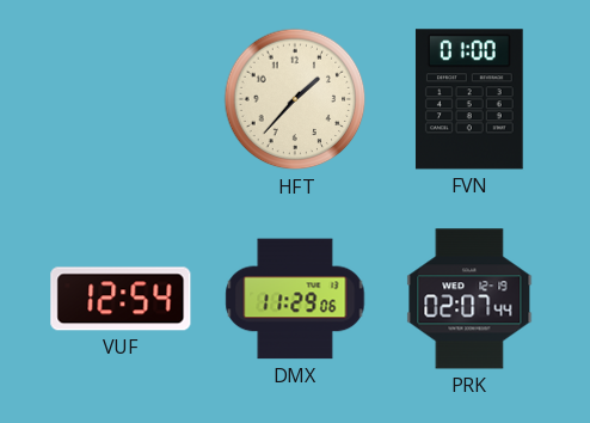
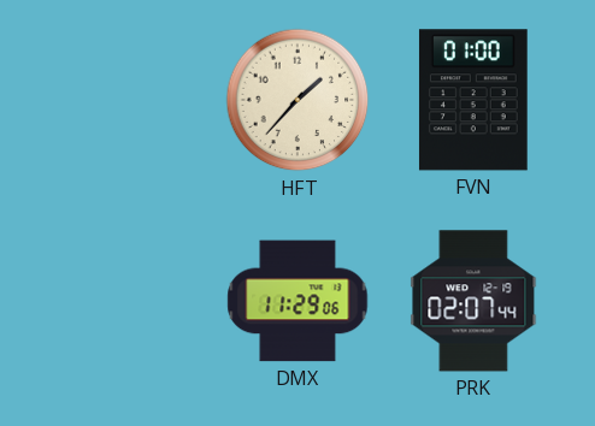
VUF: 12:54 -> none
